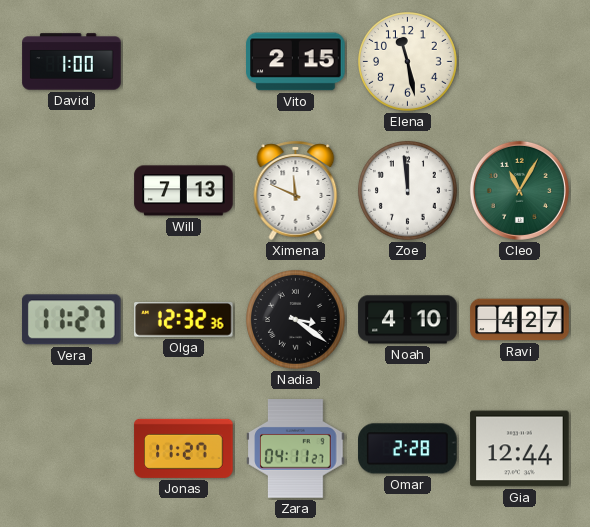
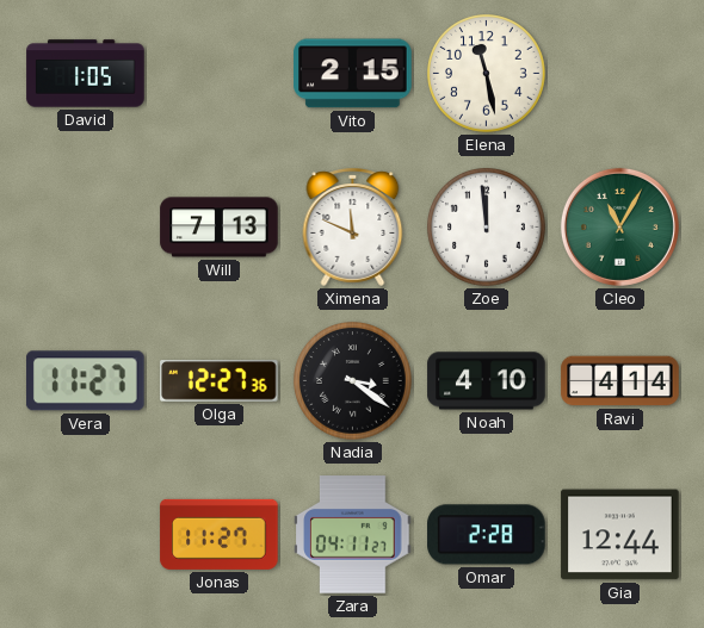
David: 1:00 -> 1:05
Olga: 12:32 -> 12:27
Ravi: 4:27 -> 4:14
